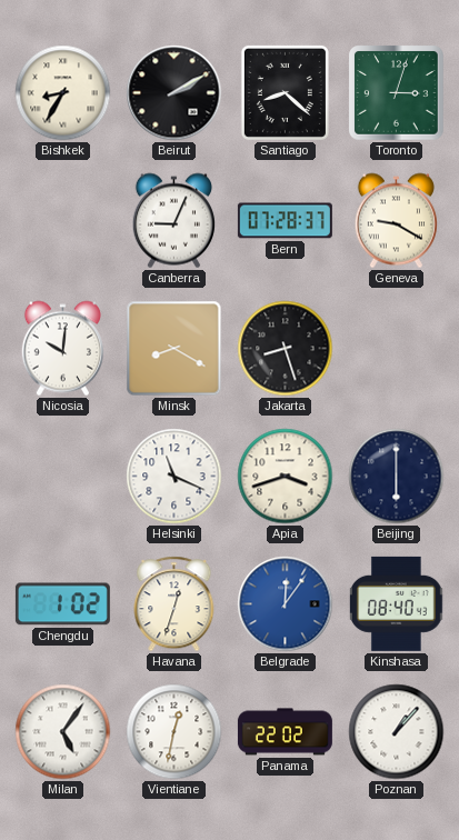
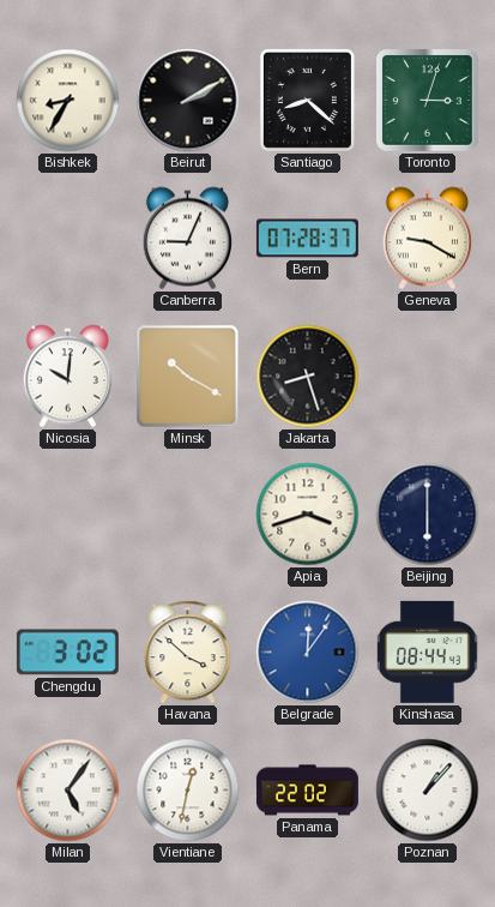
Minsk: 8:20 -> 10:20
Helsinki: 11:19 -> none
Chengdu: 1:02 -> 3:02
Havana: 12:33 -> 3:52
Kinshasa: 08:40 -> 08:44
